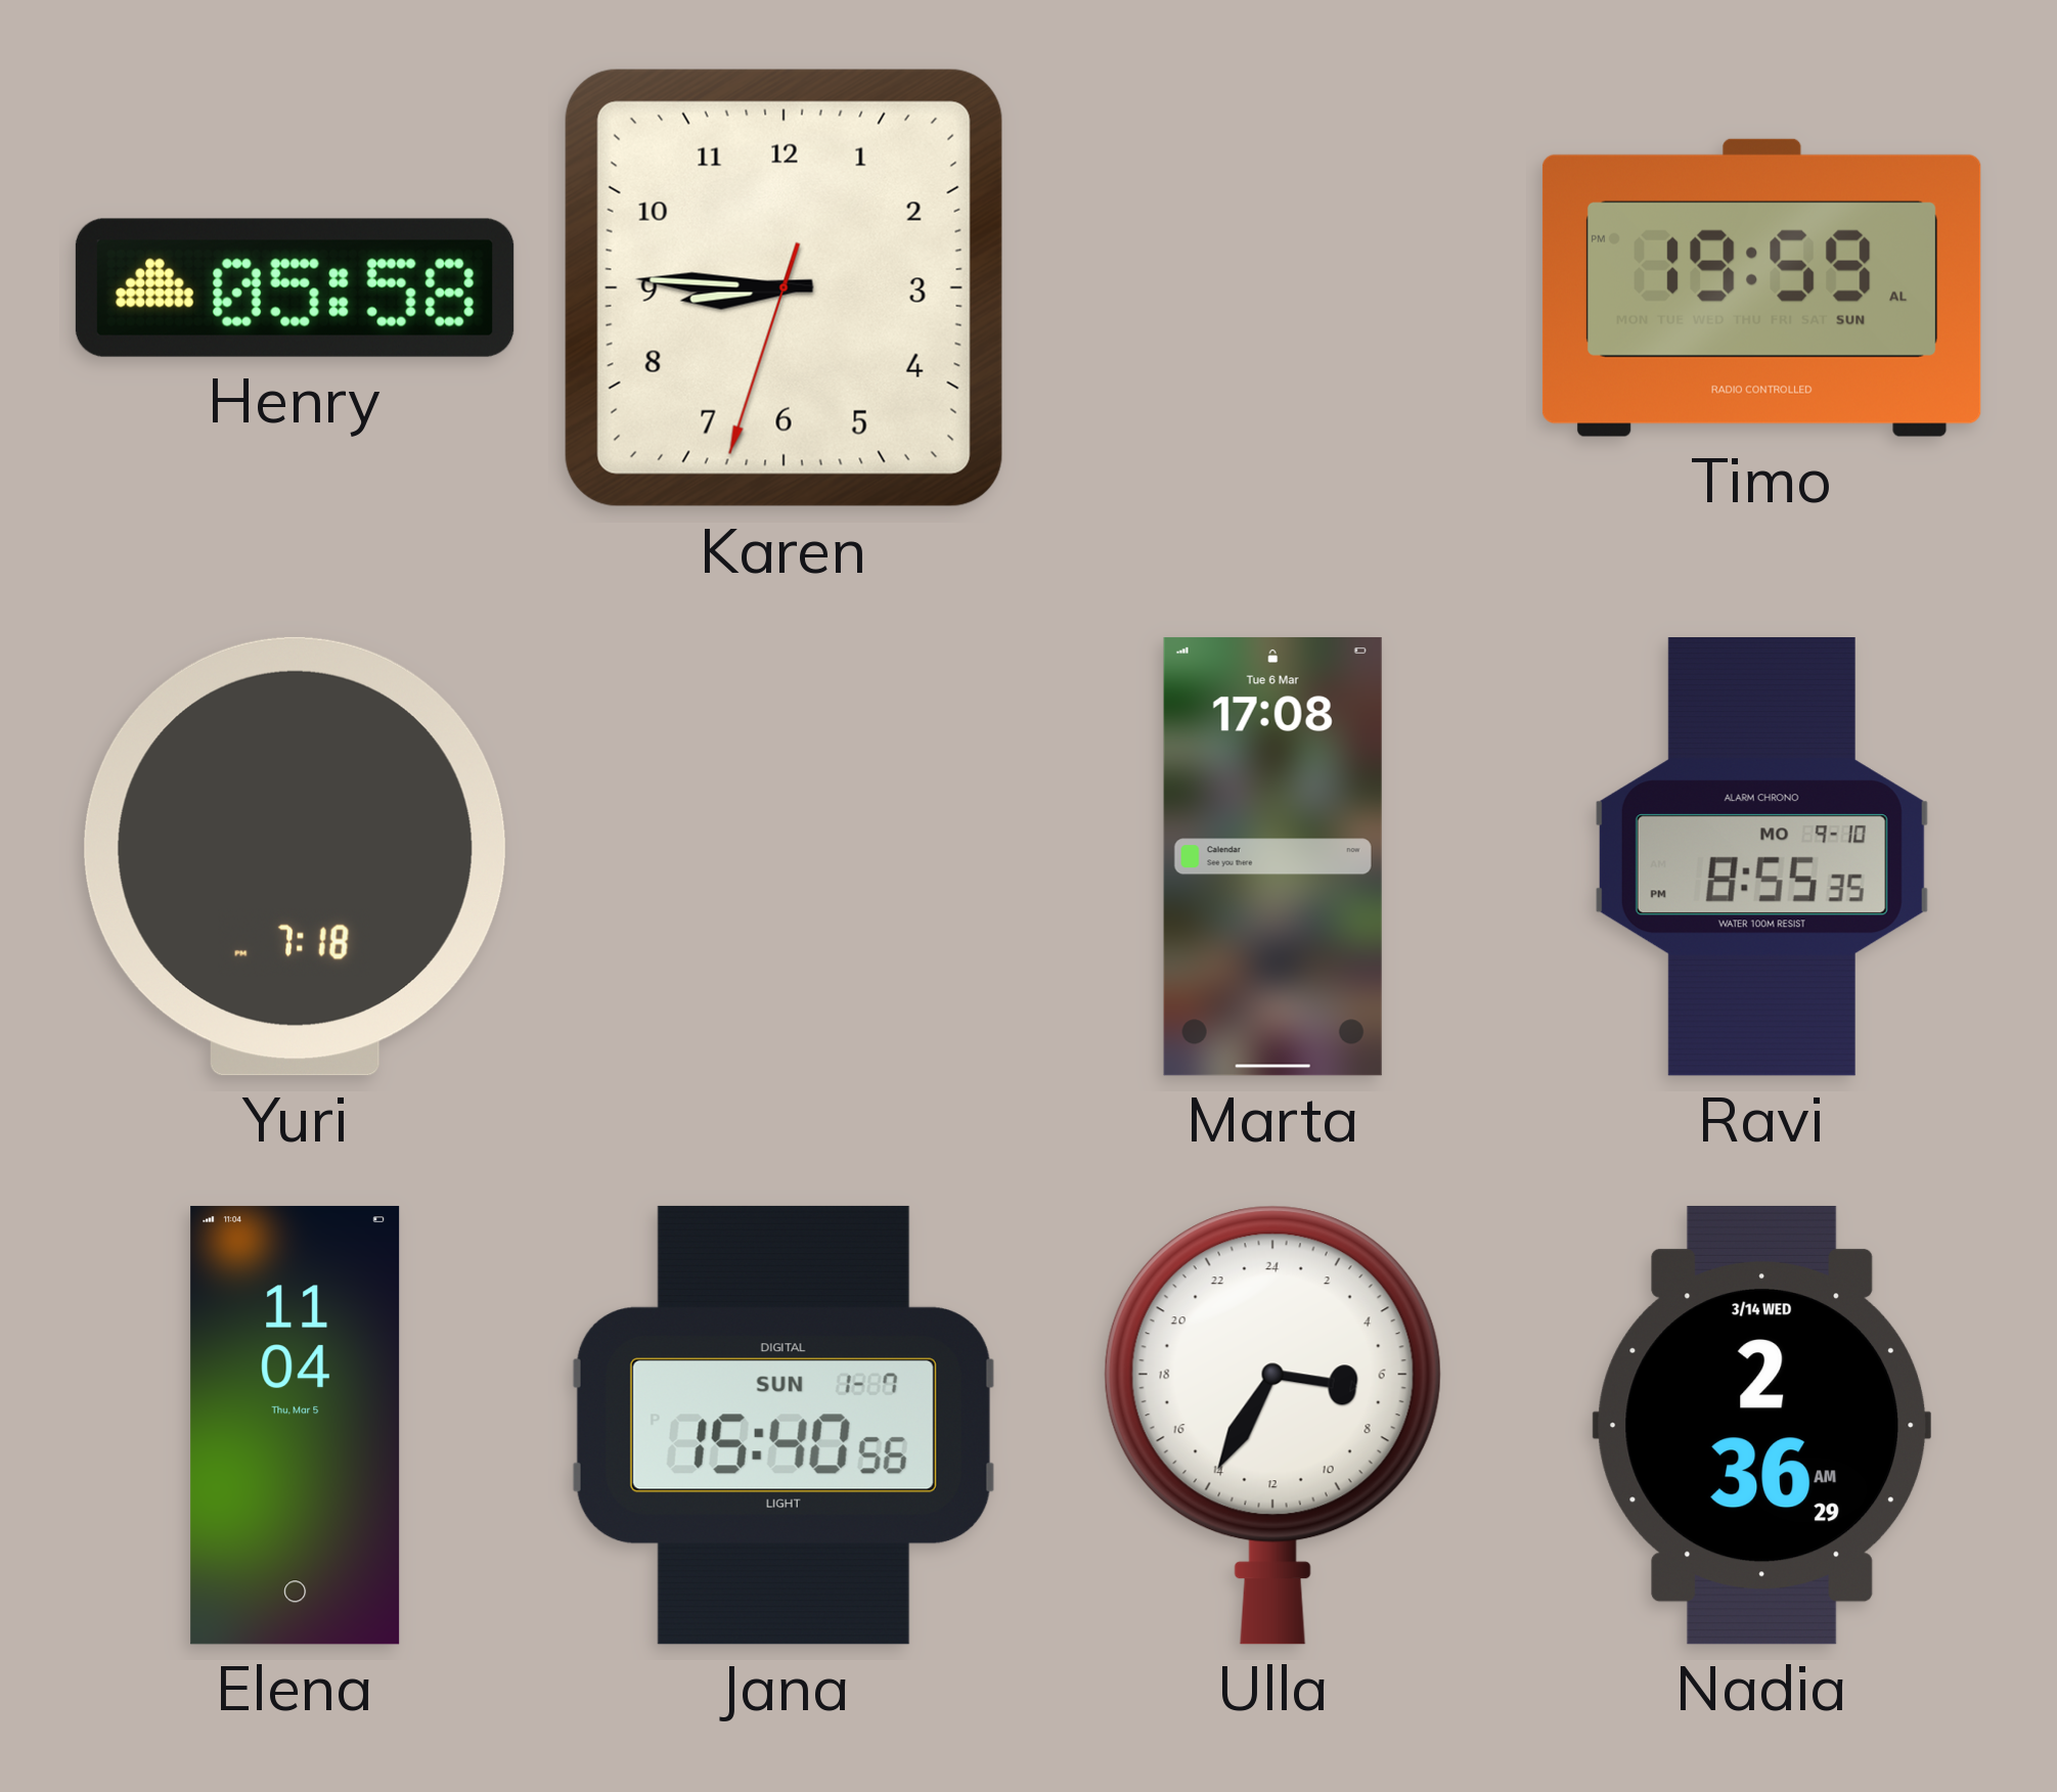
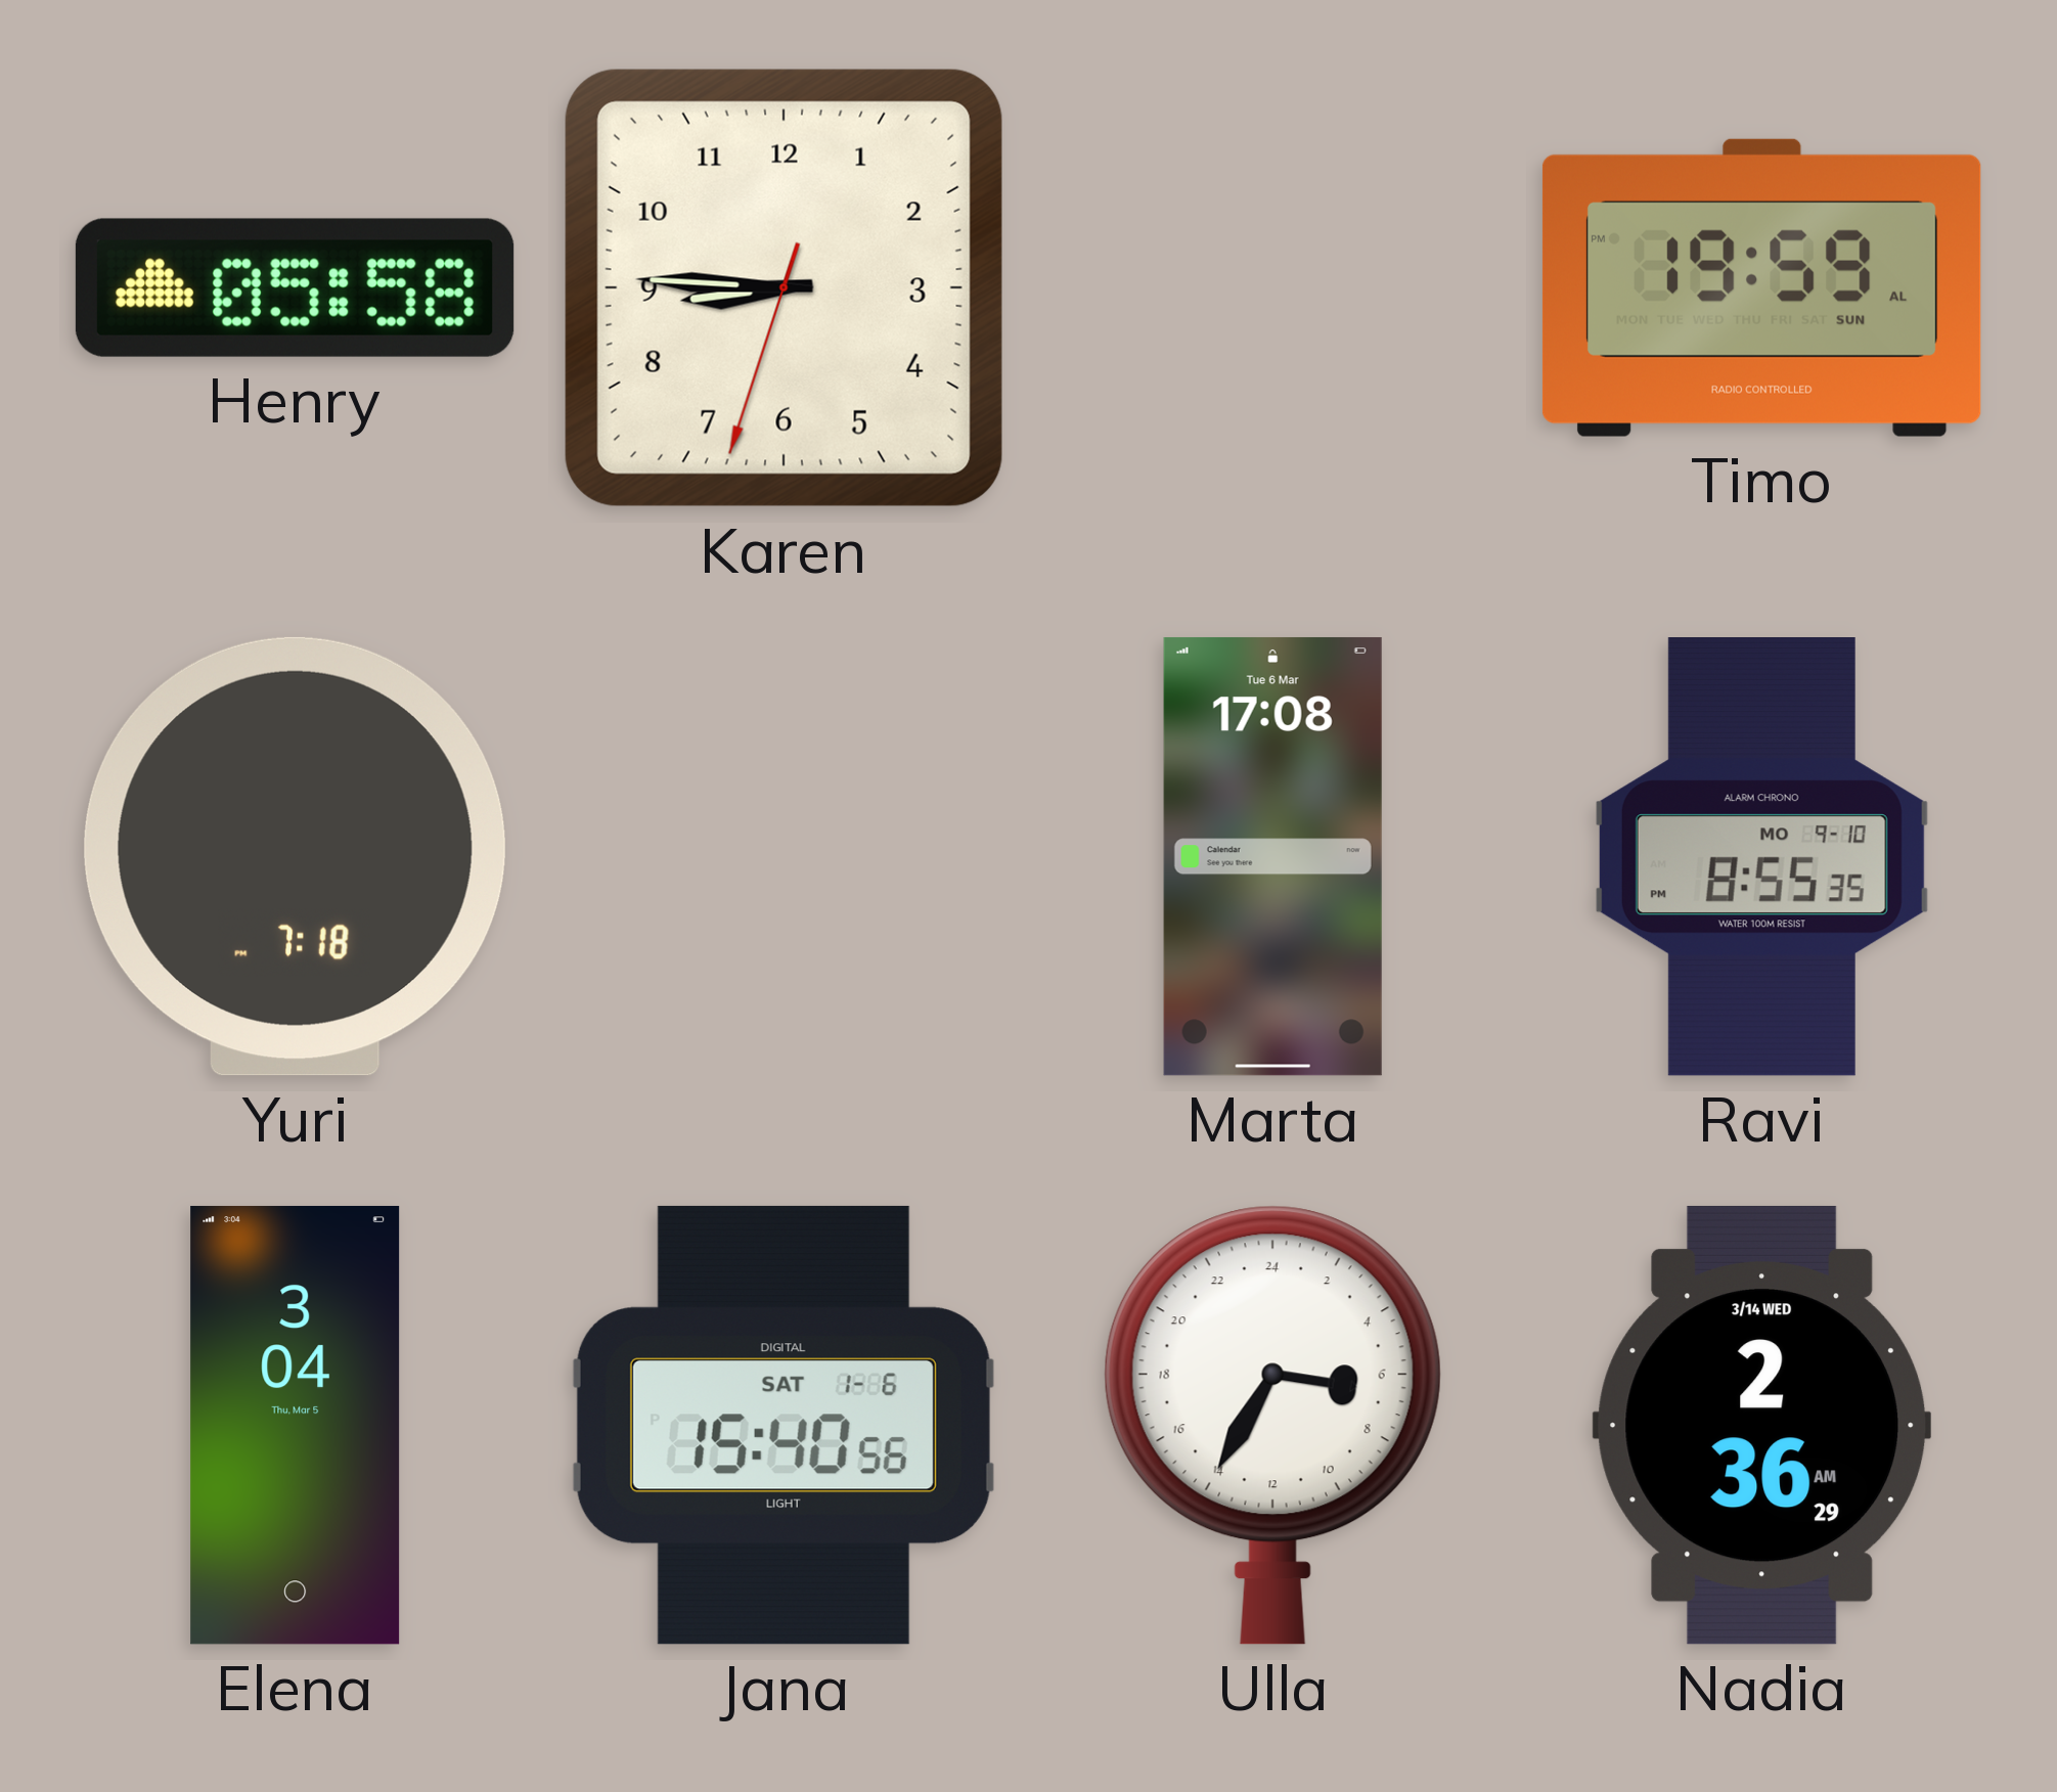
Elena: 11:04 -> 3:04
Jana date: SUN 1-7 -> SAT 1-6
